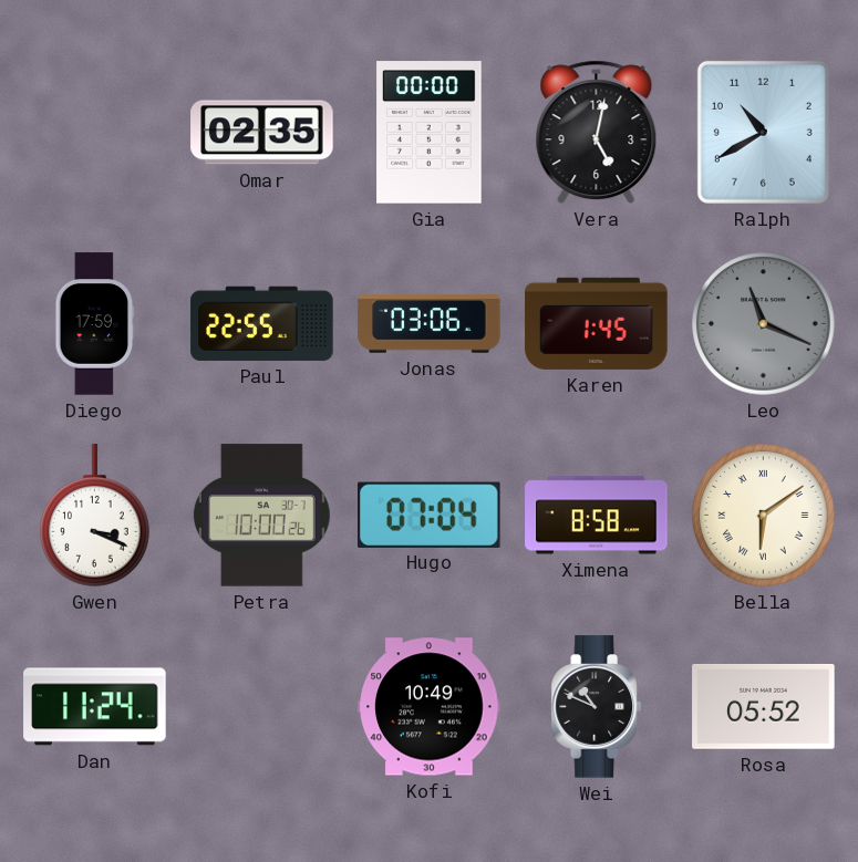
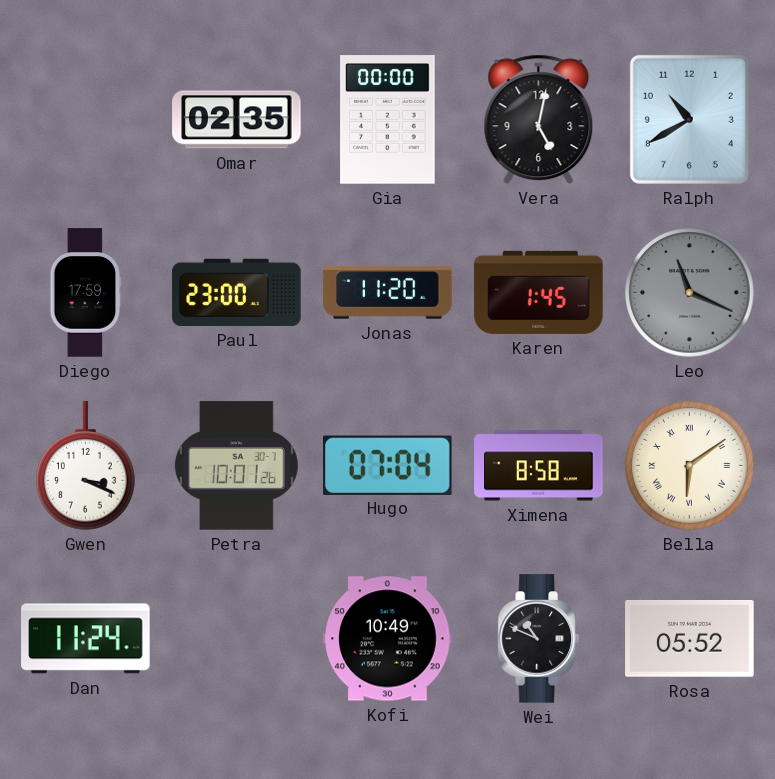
Paul: 22:55 -> 23:00
Jonas: 03:06 -> 11:20
Petra: 10:00 -> 10:01
